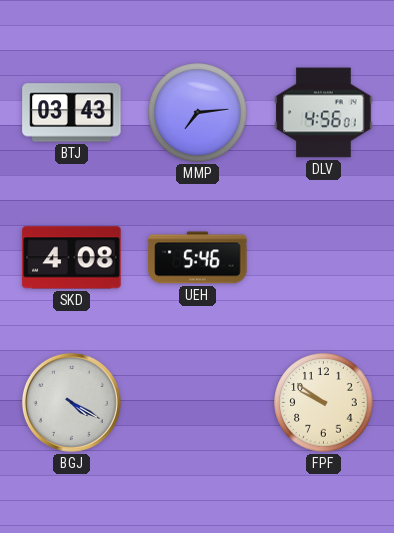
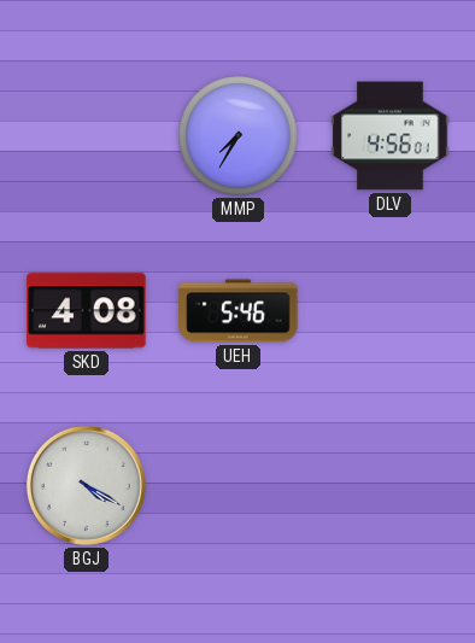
BTJ: 03:43 -> none
MMP: 7:14 -> 7:35
FPF: 9:51 -> none
